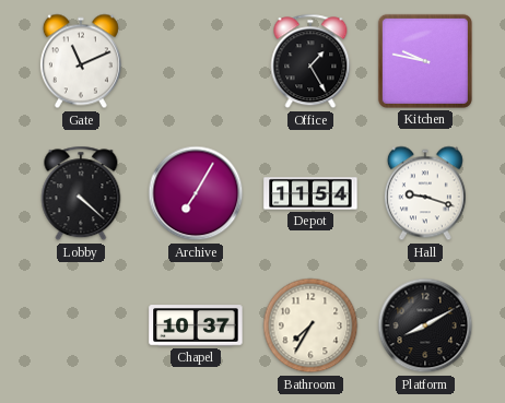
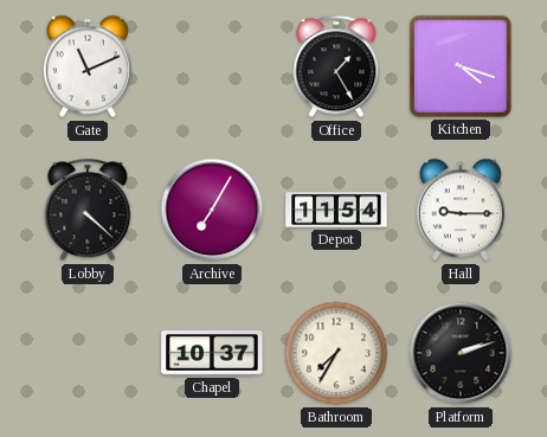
Kitchen: 9:47 -> 4:18
Hall: 9:18 -> 9:15
Platform: 8:10 -> 2:12
